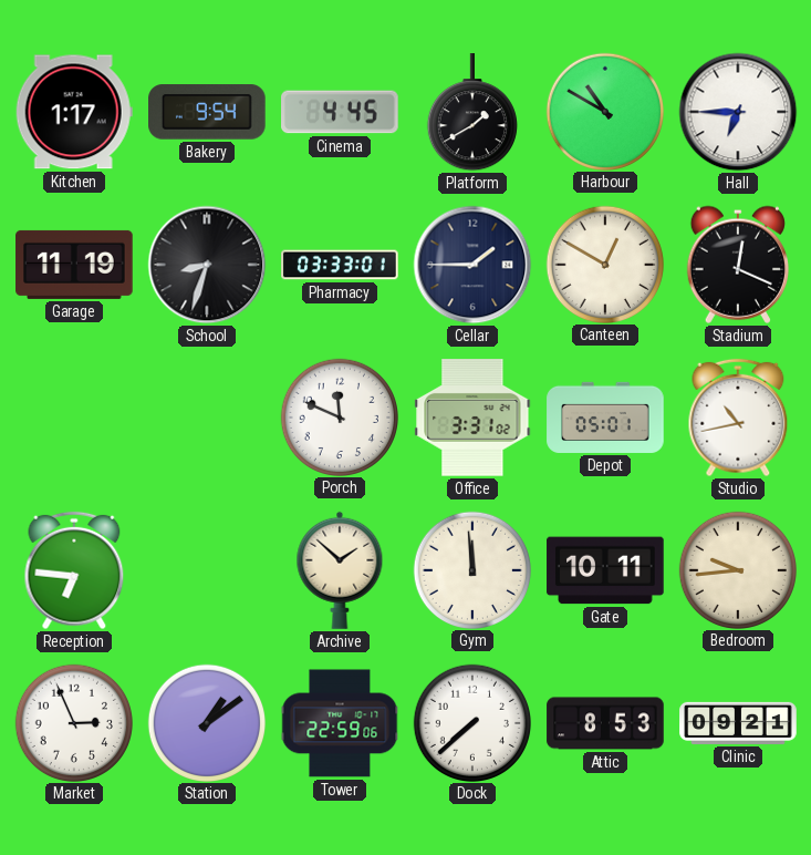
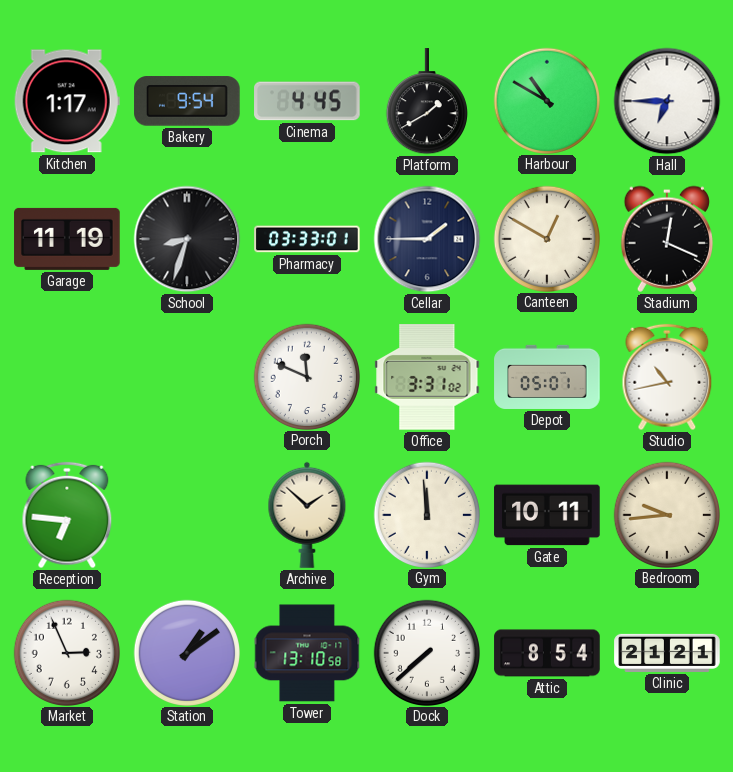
Tower: 22:59 -> 13:10
Attic: 8:53 -> 8:54
Clinic: 09:21 -> 21:21
